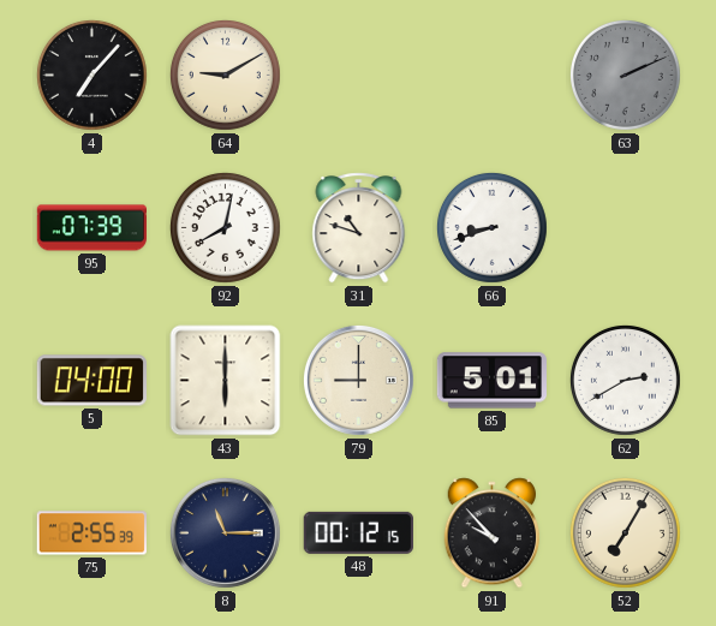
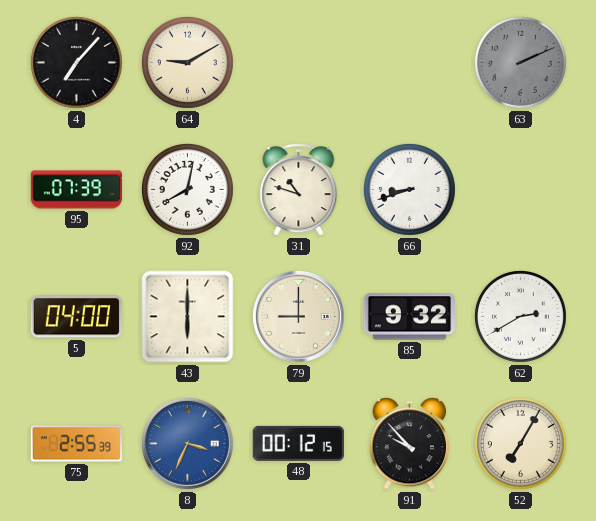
85: 5:01 -> 9:32
8: 11:15 -> 3:34
8 dial: navy -> blue
